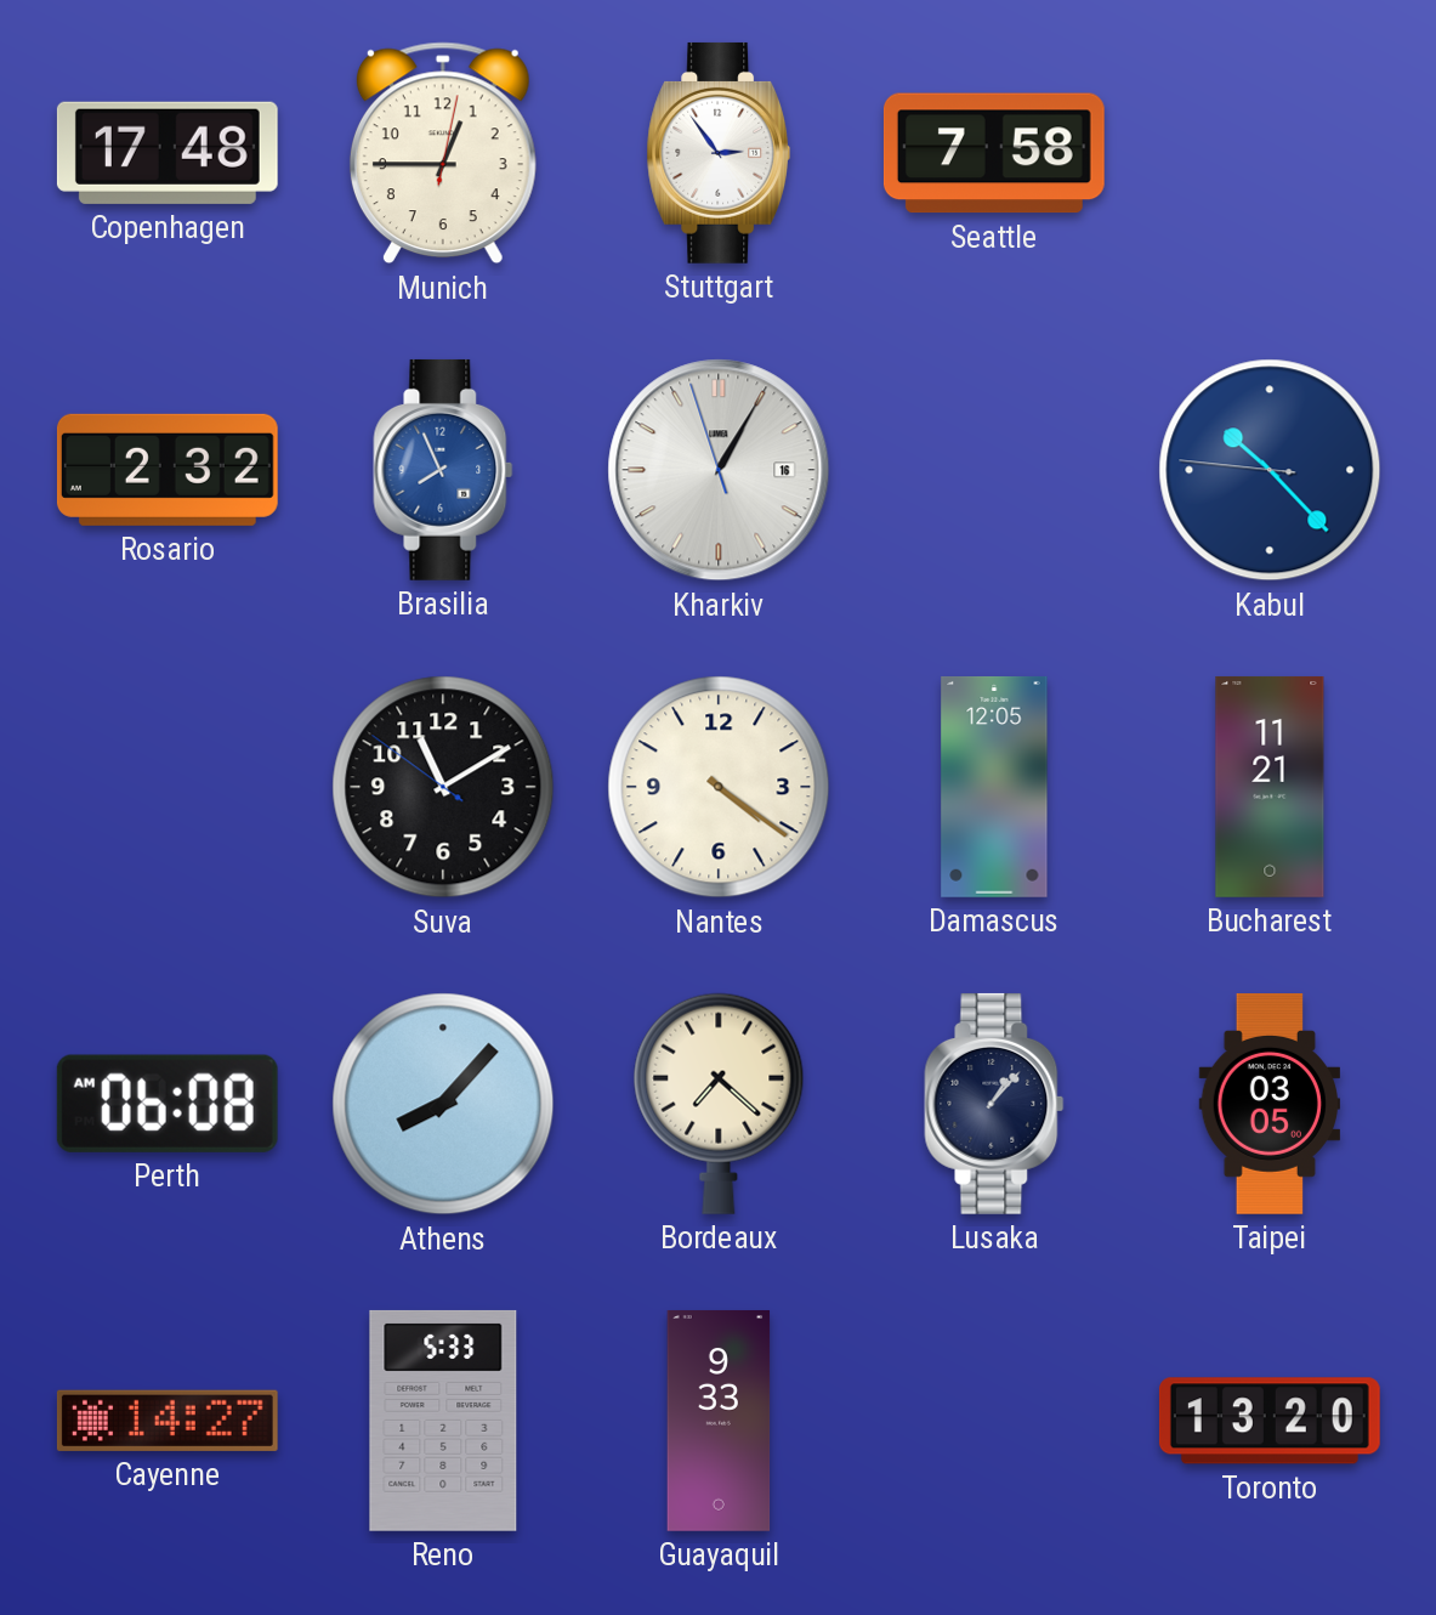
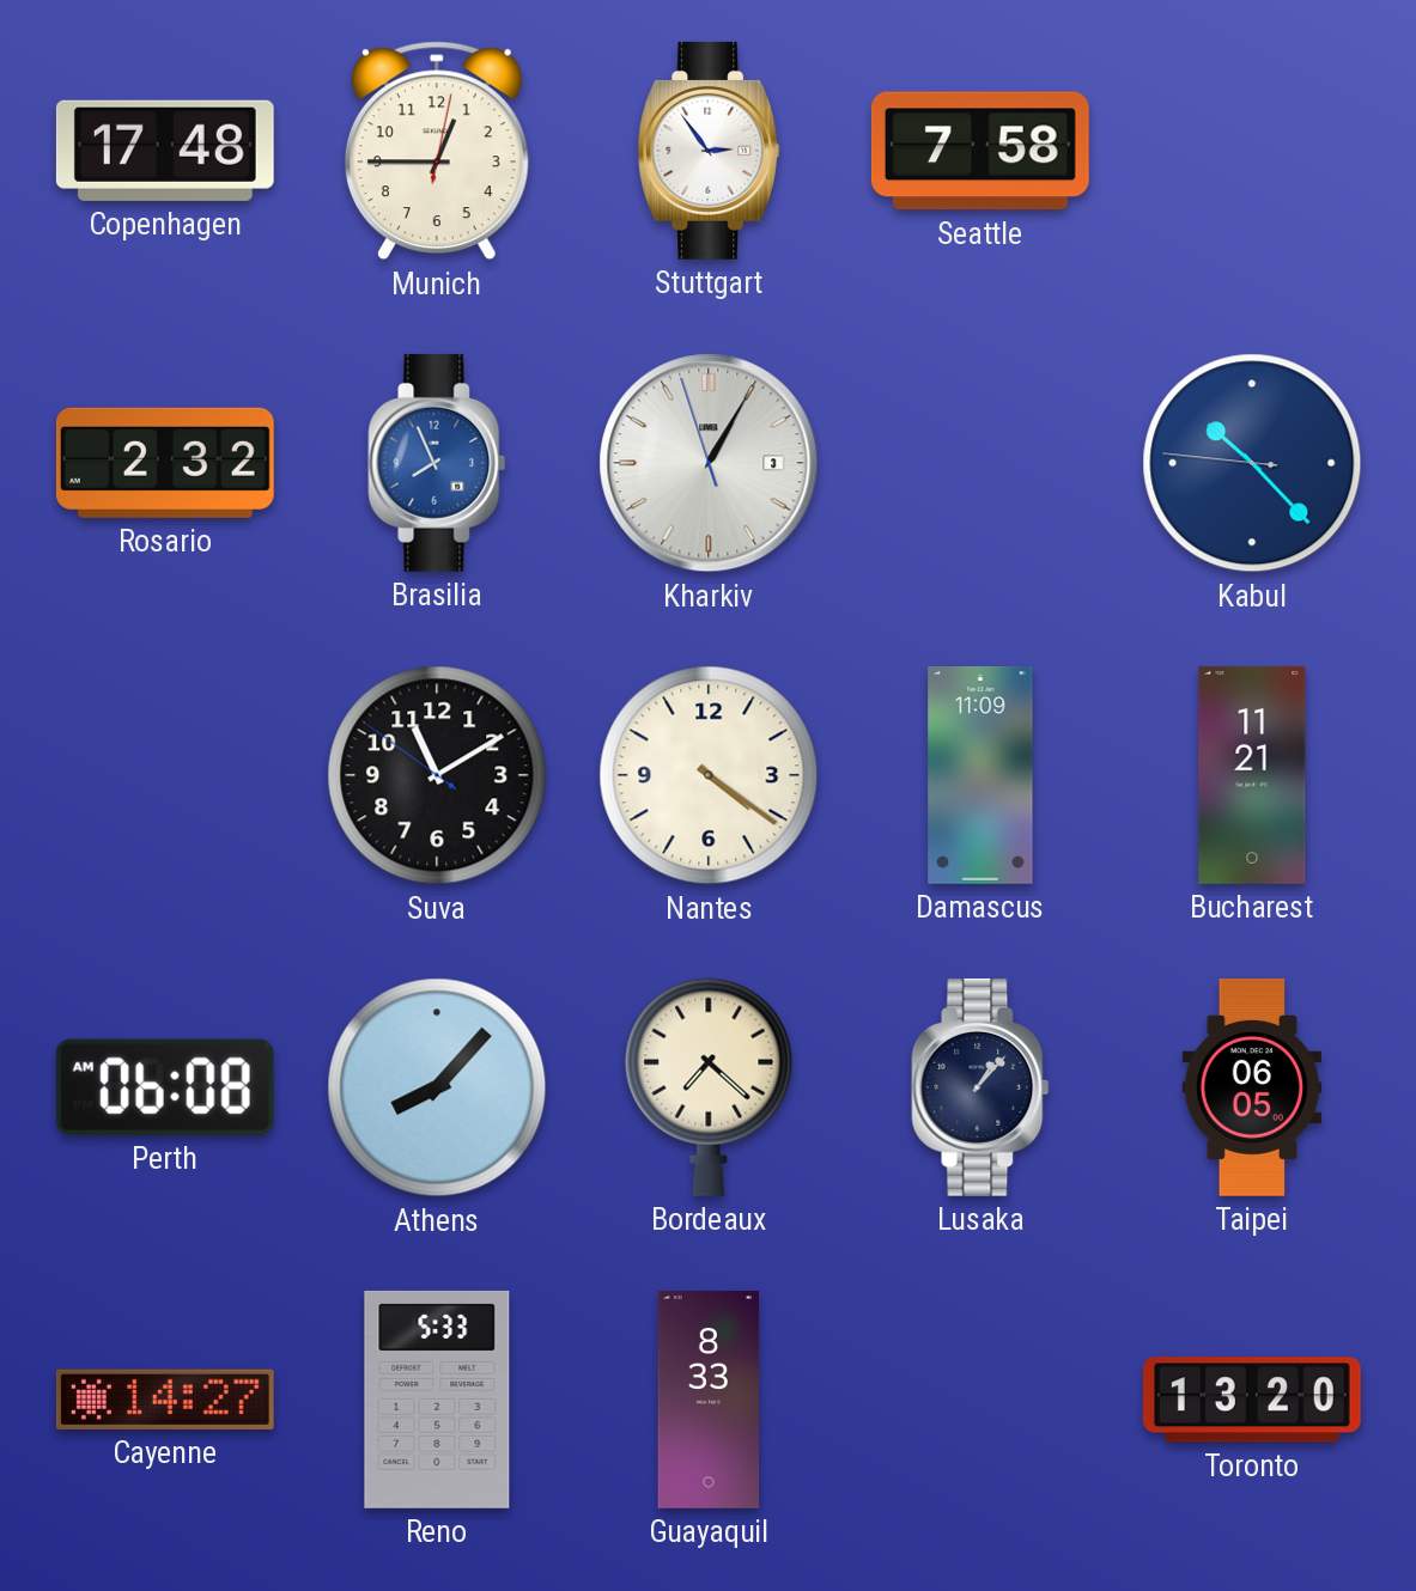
Kharkiv date: 16 -> 3
Damascus: 12:05 -> 11:09
Taipei: 03:05 -> 06:05
Guayaquil: 9:33 -> 8:33
